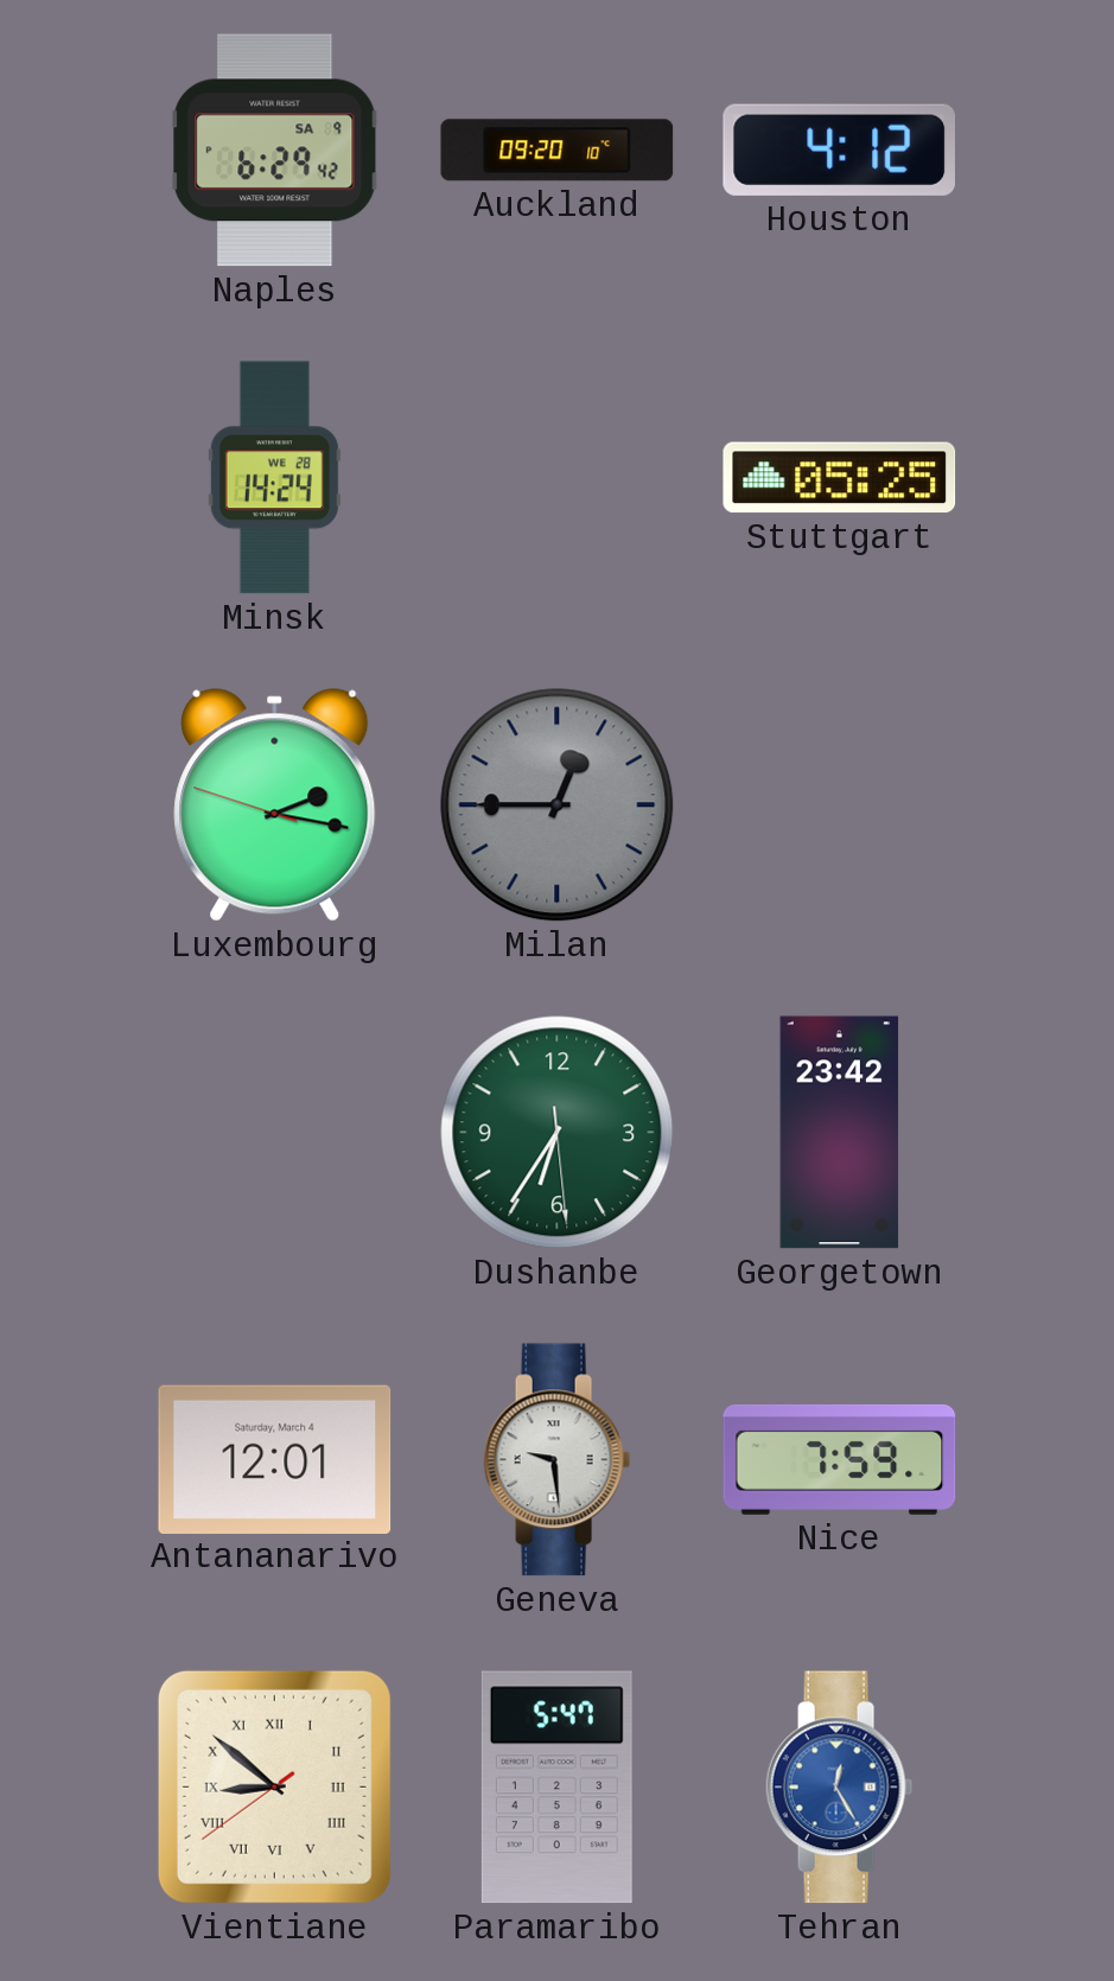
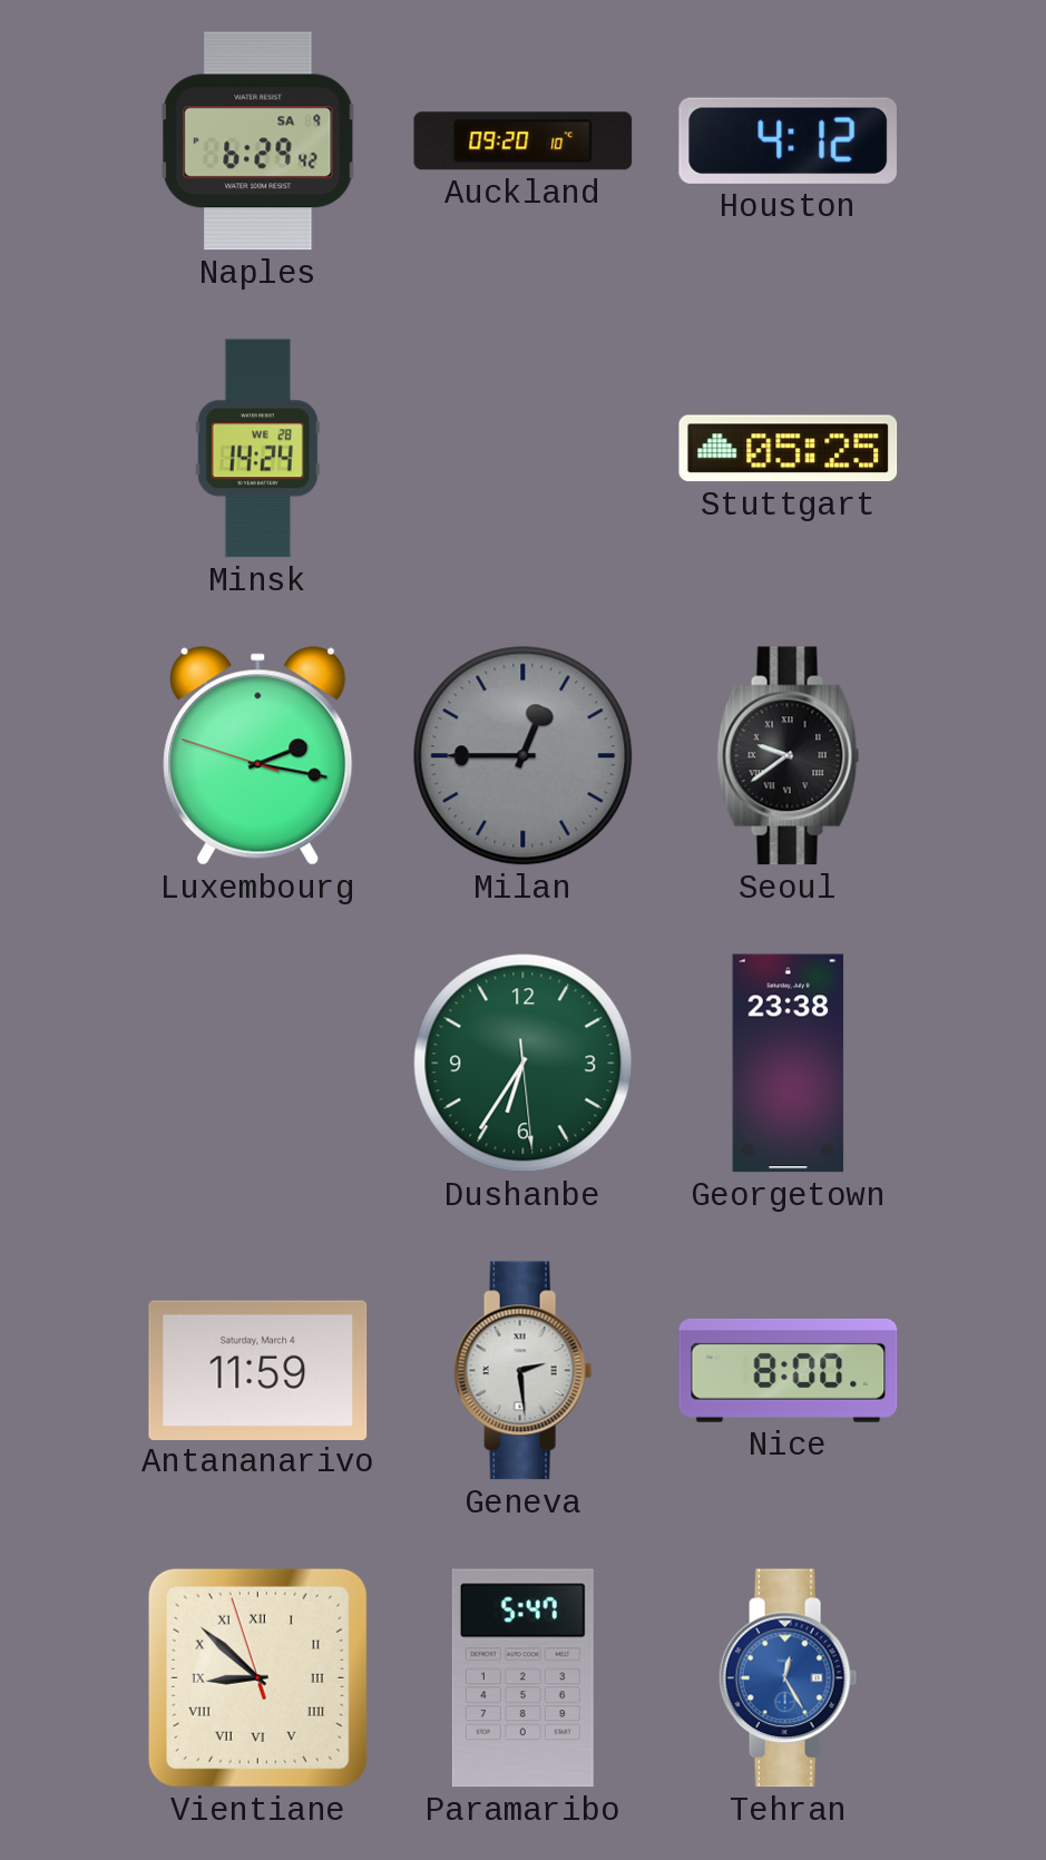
Seoul: none -> 9:39
Georgetown: 23:42 -> 23:38
Antananarivo: 12:01 -> 11:59
Geneva: 9:29 -> 2:29
Nice: 7:59 -> 8:00
Vientiane: 8:51:39 -> 8:51:57
